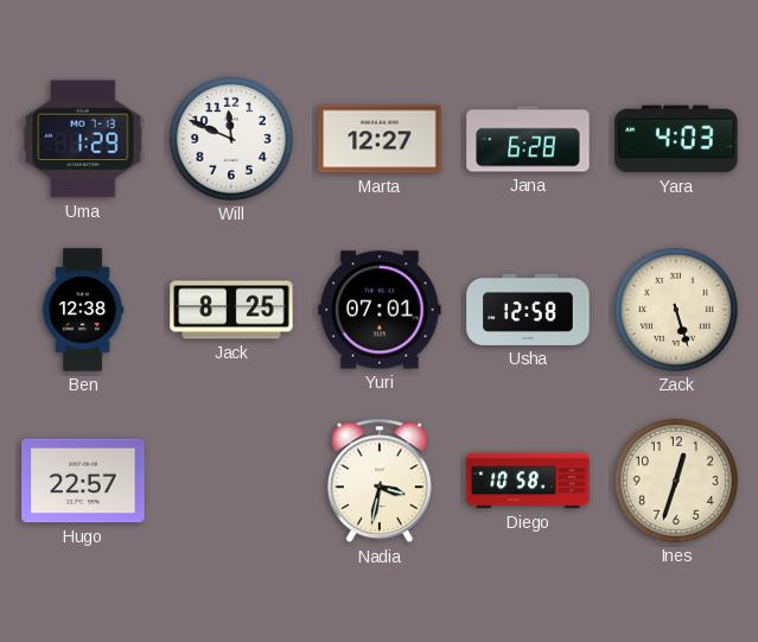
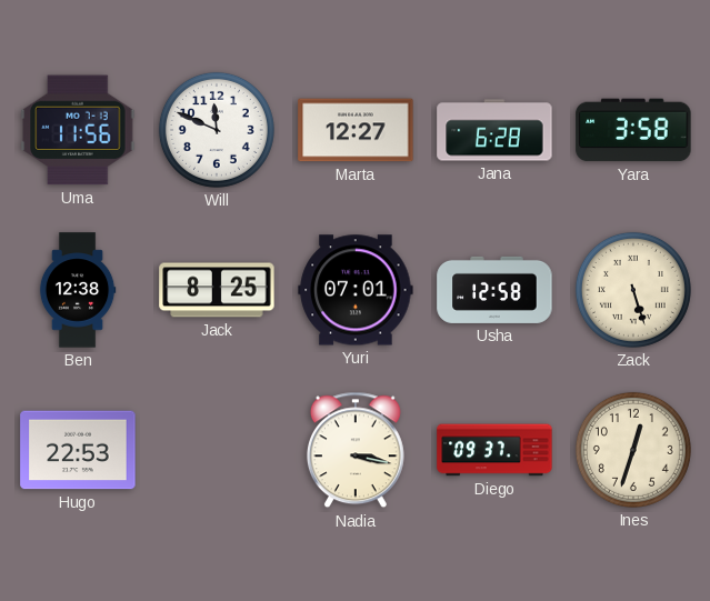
Uma: 1:29 -> 11:56
Yara: 4:03 -> 3:58
Hugo: 22:57 -> 22:53
Nadia: 3:32 -> 3:17
Diego: 10:58 -> 09:37
